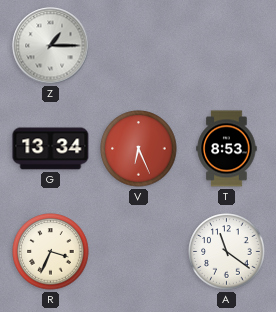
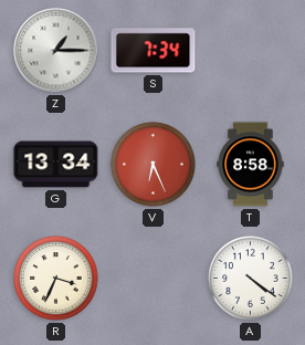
S: none -> 7:34
T: 8:53 -> 8:58
A: 11:21 -> 4:21
